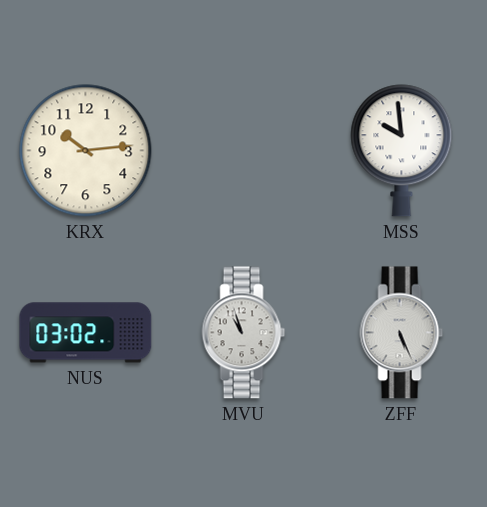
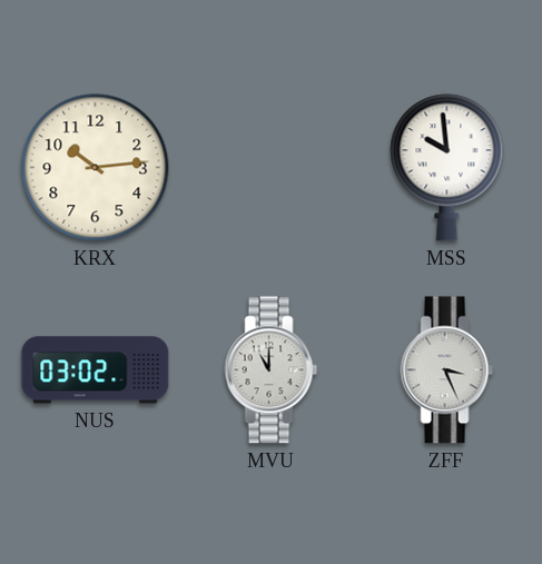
MVU: 10:57 -> 11:00
ZFF: 5:26 -> 3:26
